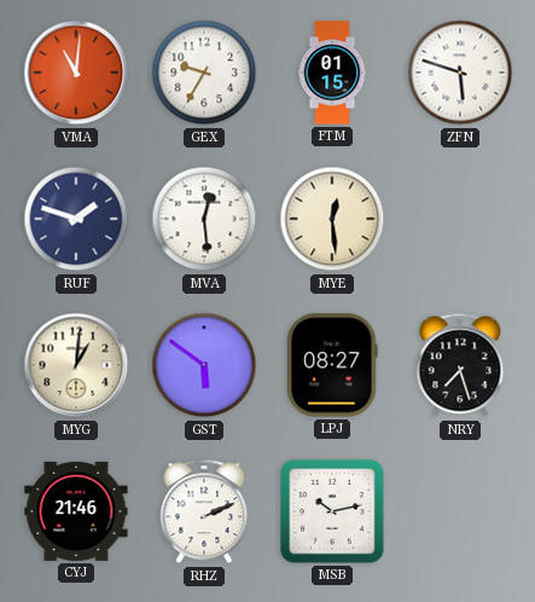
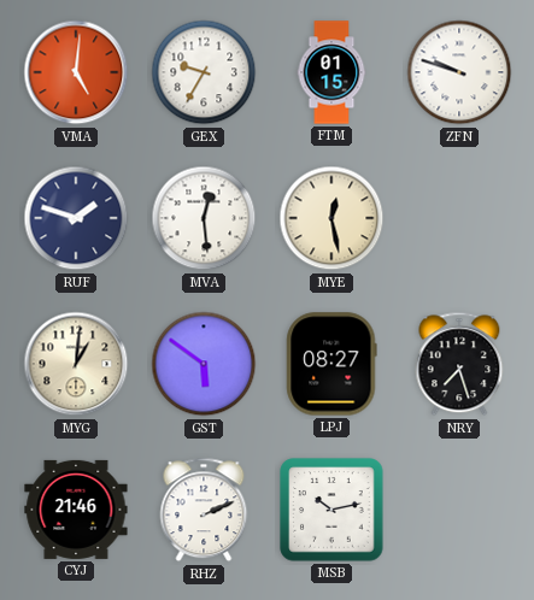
VMA: 11:01 -> 5:01
ZFN: 5:48 -> 9:48
MYE: 12:29 -> 12:28
